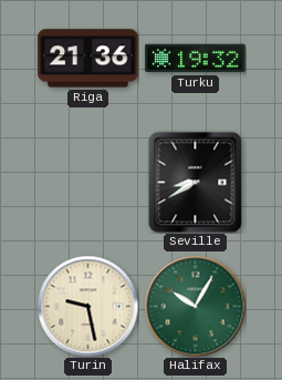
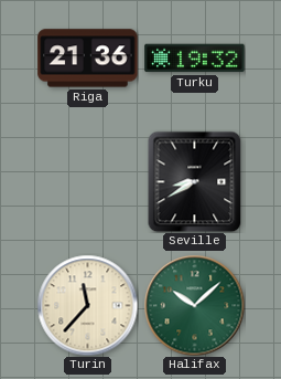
Turin: 9:28 -> 11:37
Halifax: 10:05 -> 10:08
